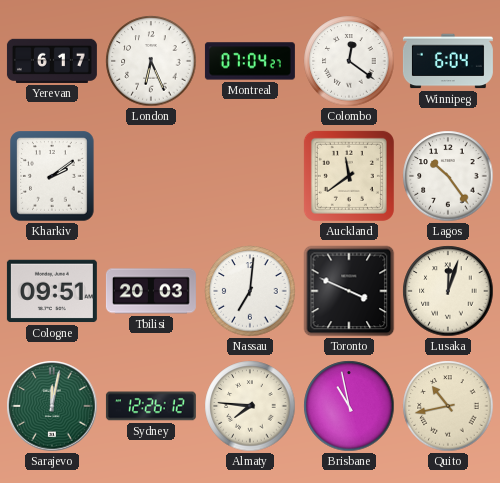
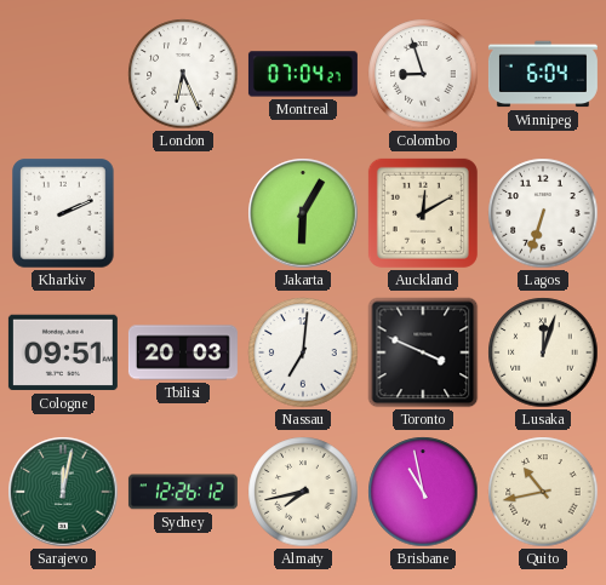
Yerevan: 6:17 -> none
Colombo: 12:21 -> 8:57
Kharkiv: 2:09 -> 2:11
Jakarta: none -> 6:05
Auckland: 11:39 -> 12:10
Lagos: 10:24 -> 6:33
Almaty: 7:46 -> 7:43
